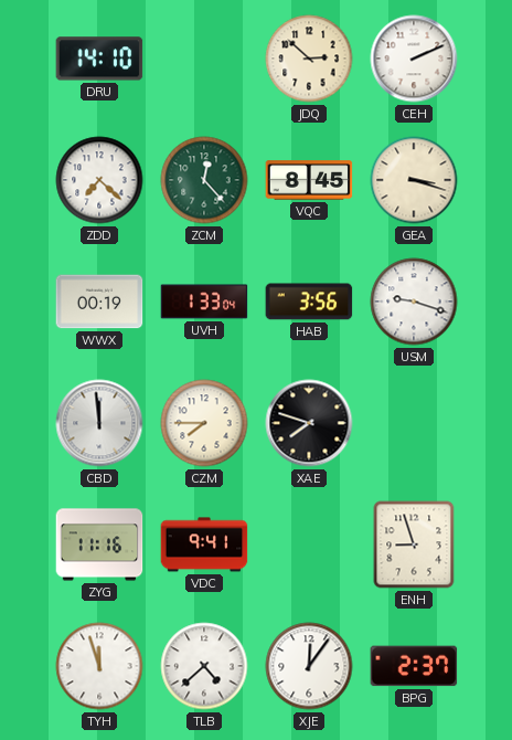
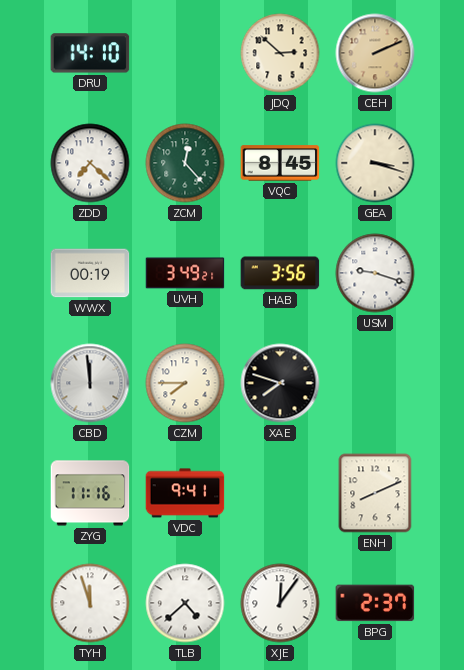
CEH dial: white -> champagne
UVH: 1:33 -> 3:49
ENH: 8:57 -> 8:11
